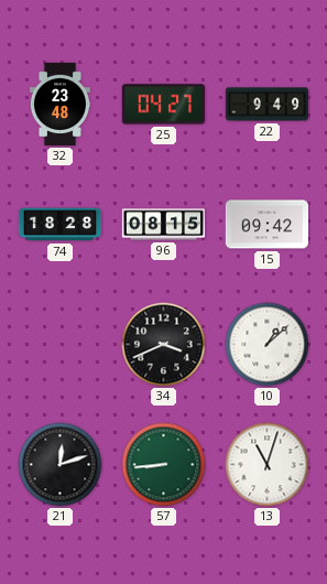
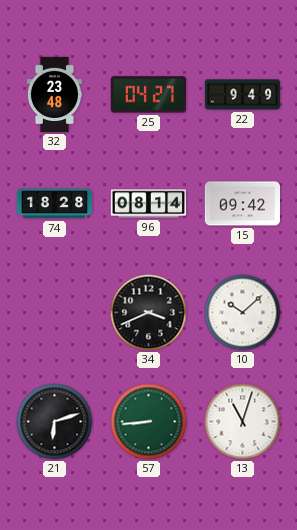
96: 08:15 -> 08:14
10: 1:08 -> 10:08
21: 12:12 -> 6:12
